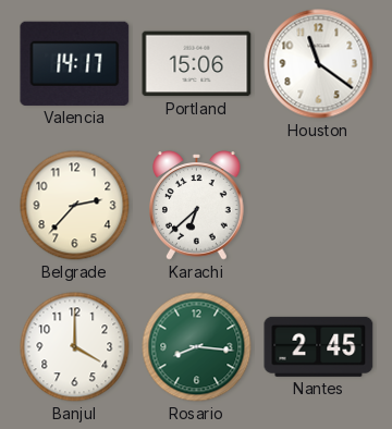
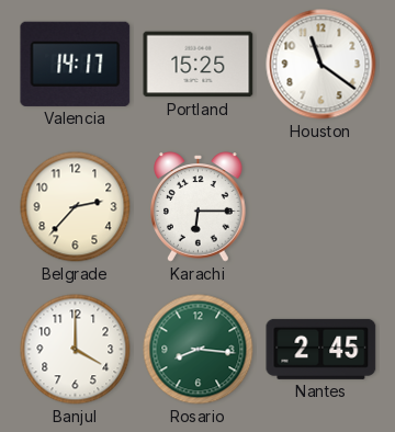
Portland: 15:06 -> 15:25
Karachi: 6:38 -> 6:15
